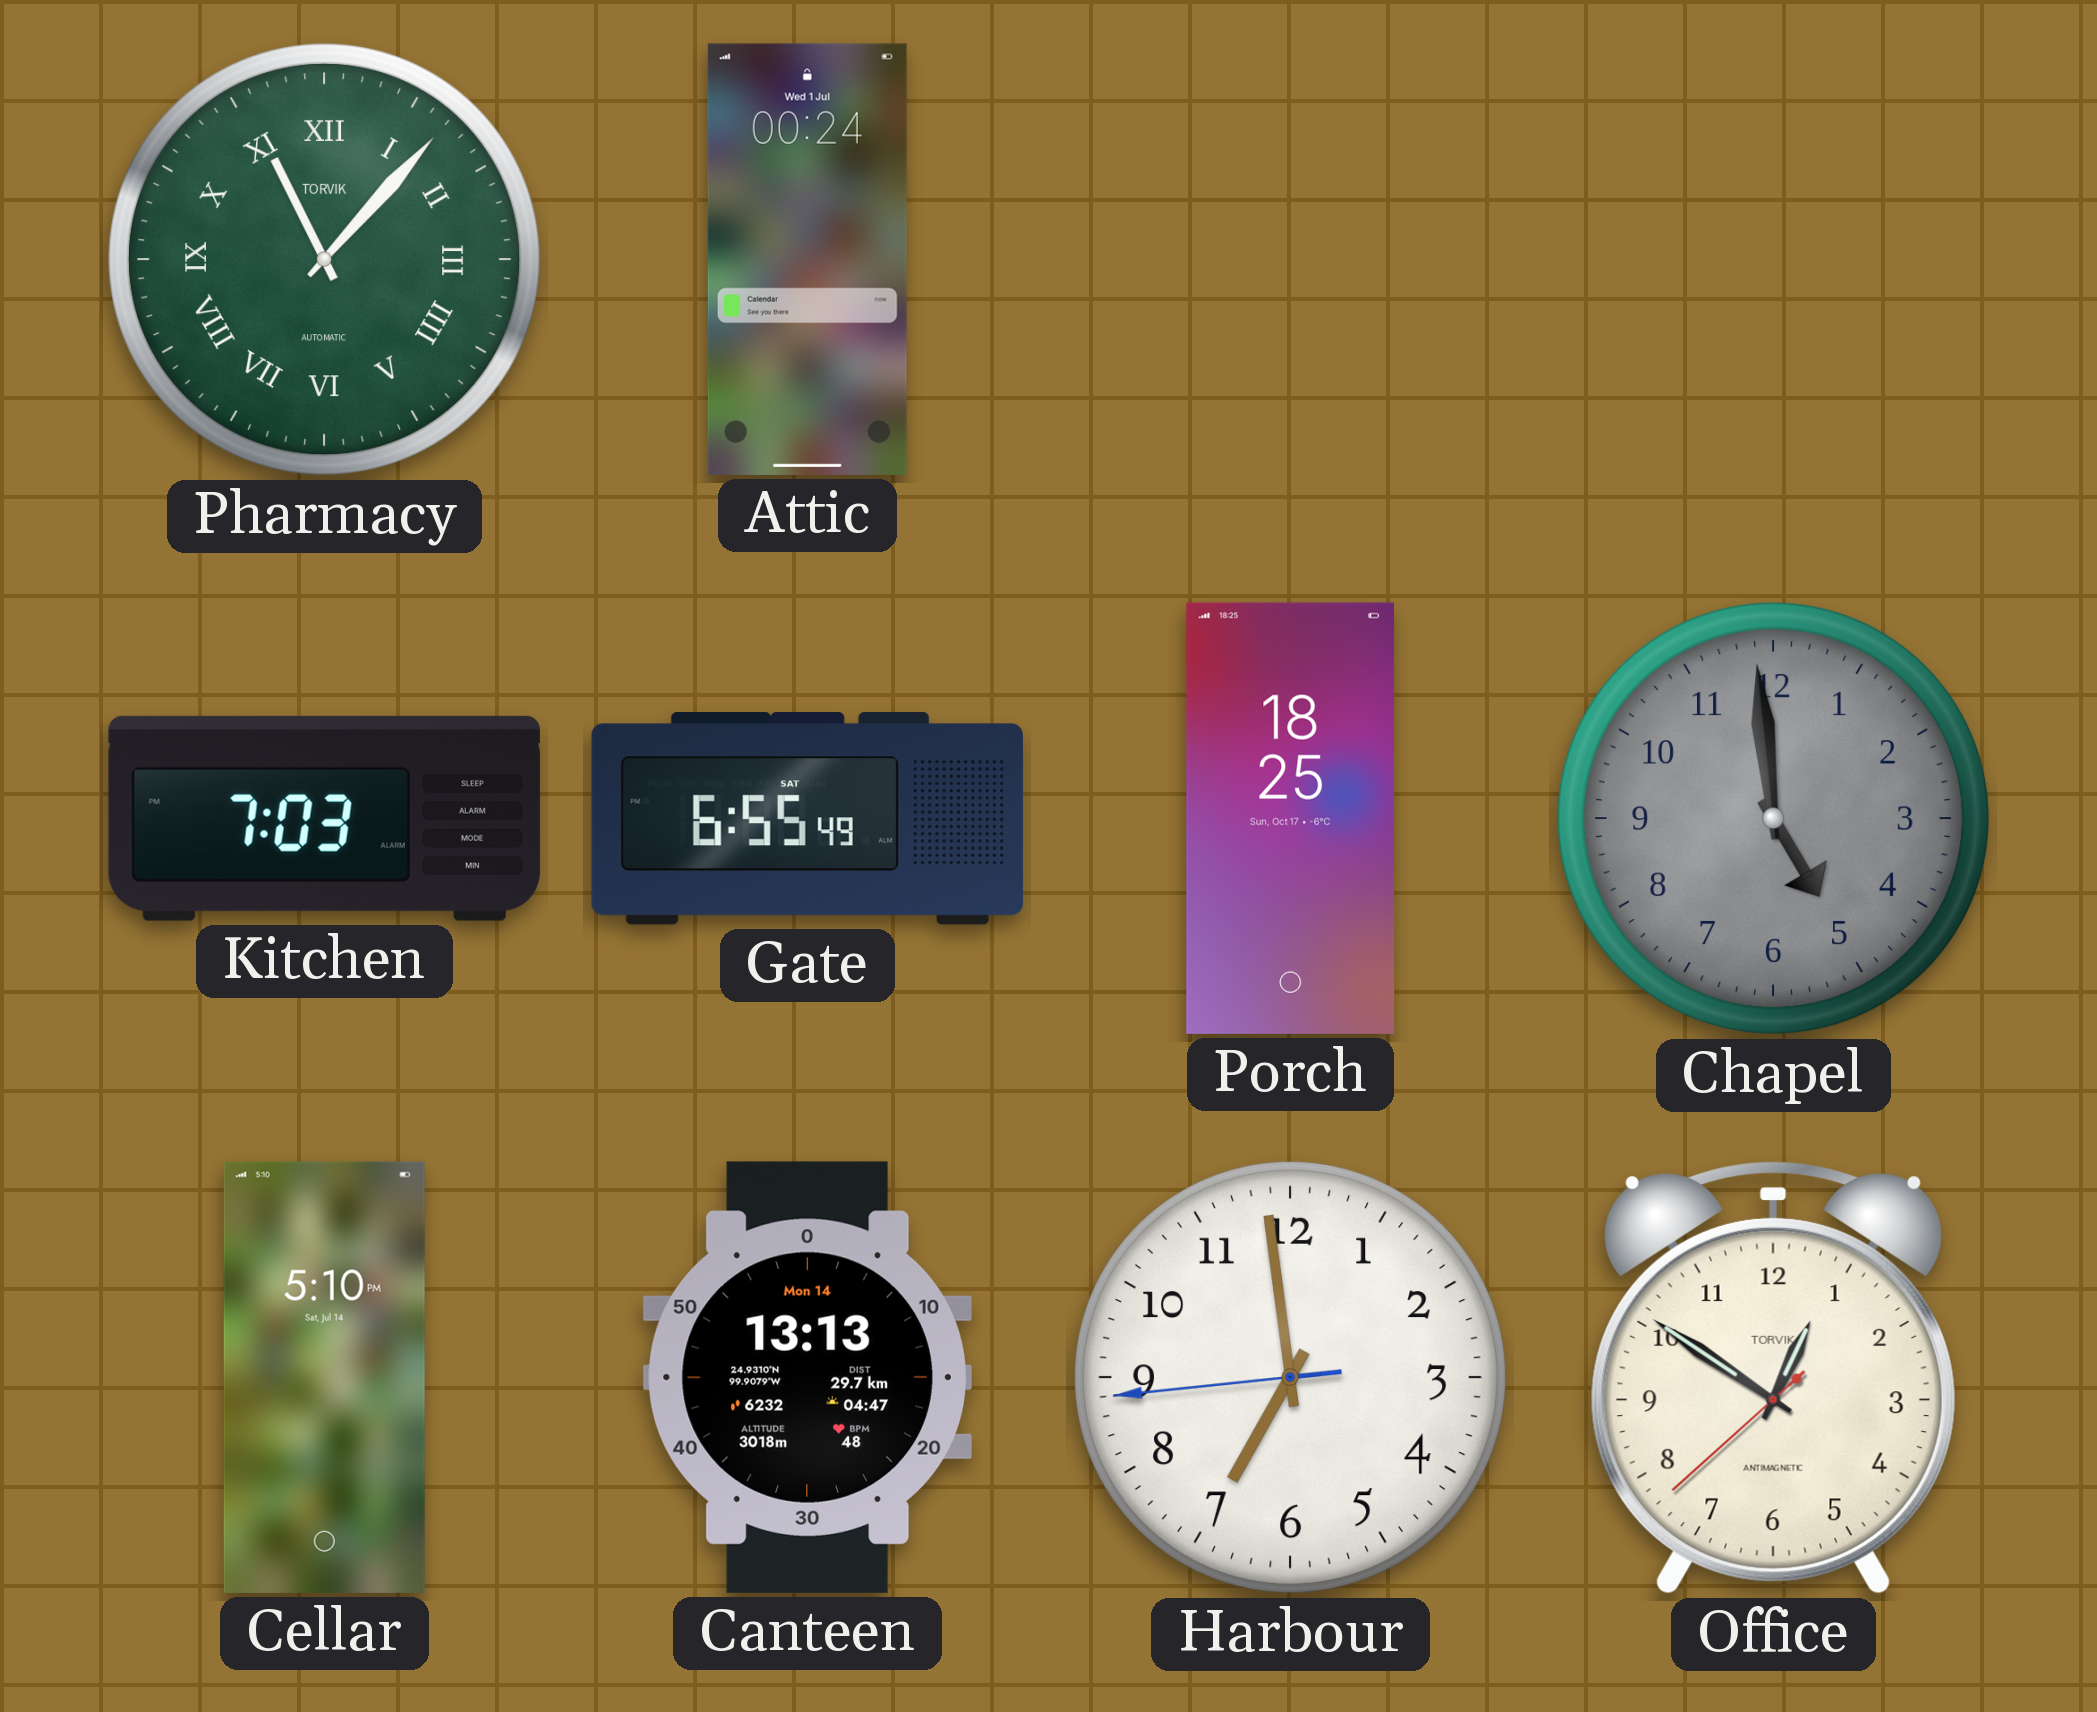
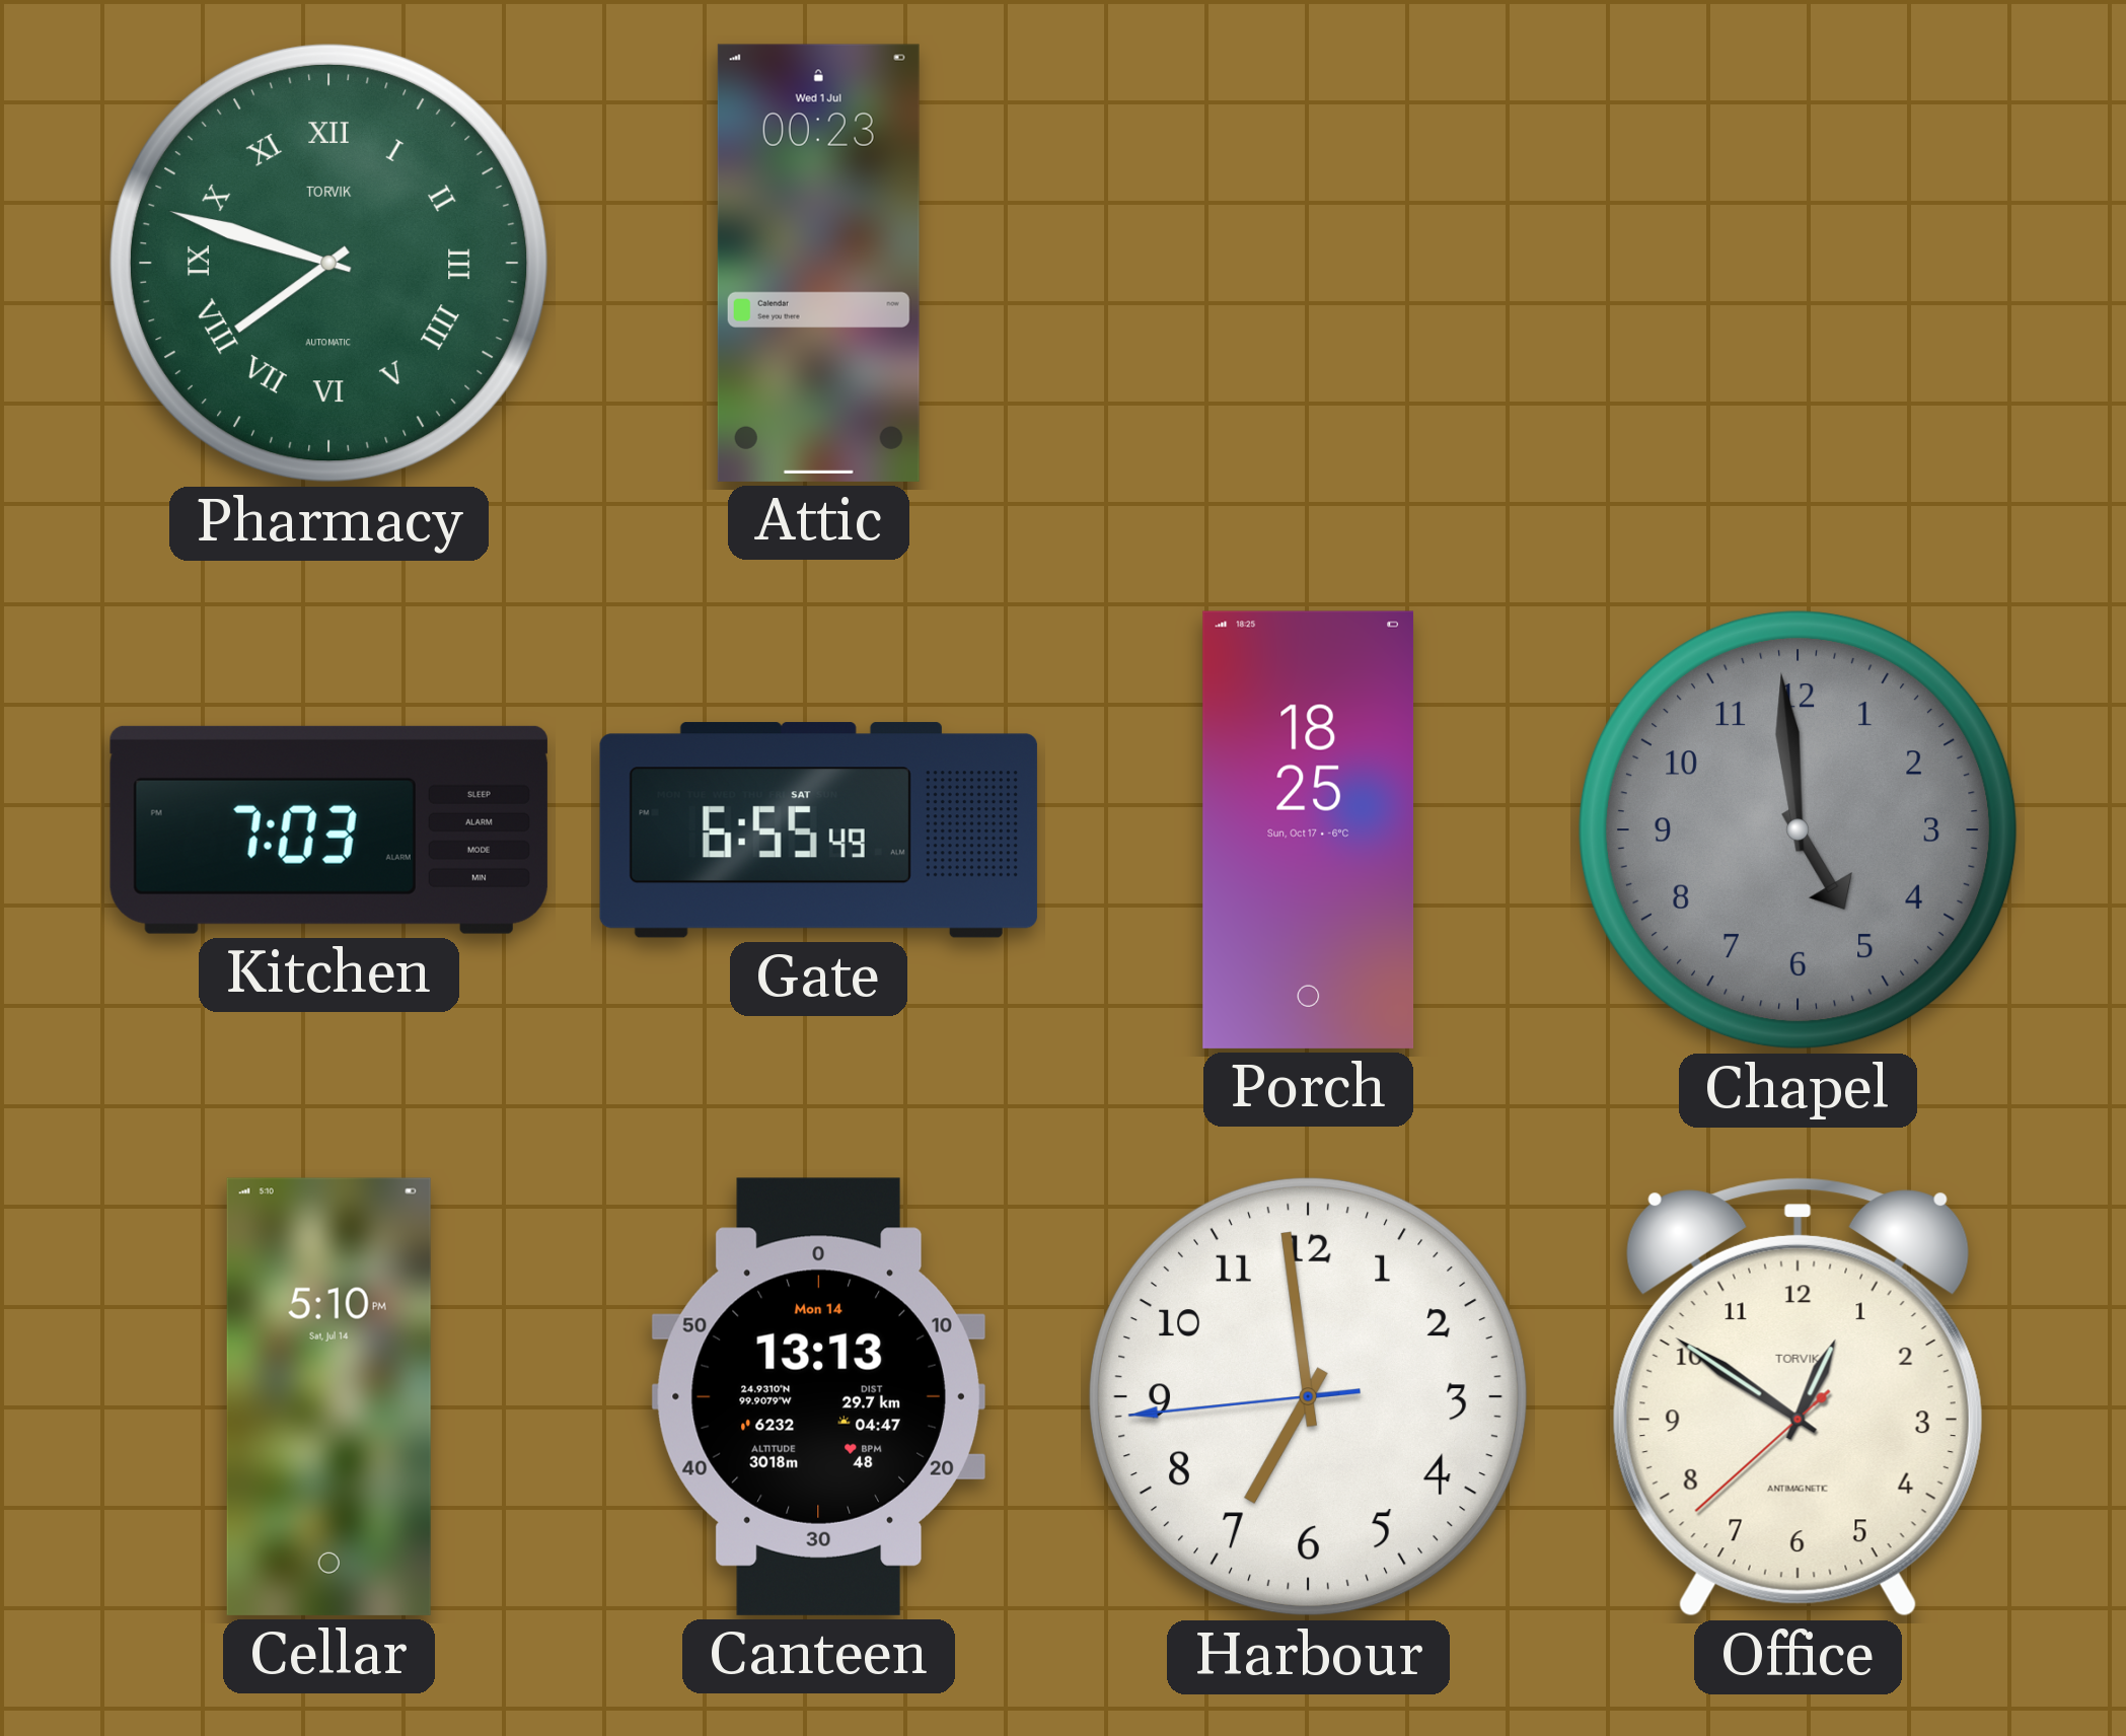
Pharmacy: 11:07 -> 7:48
Attic: 00:24 -> 00:23
